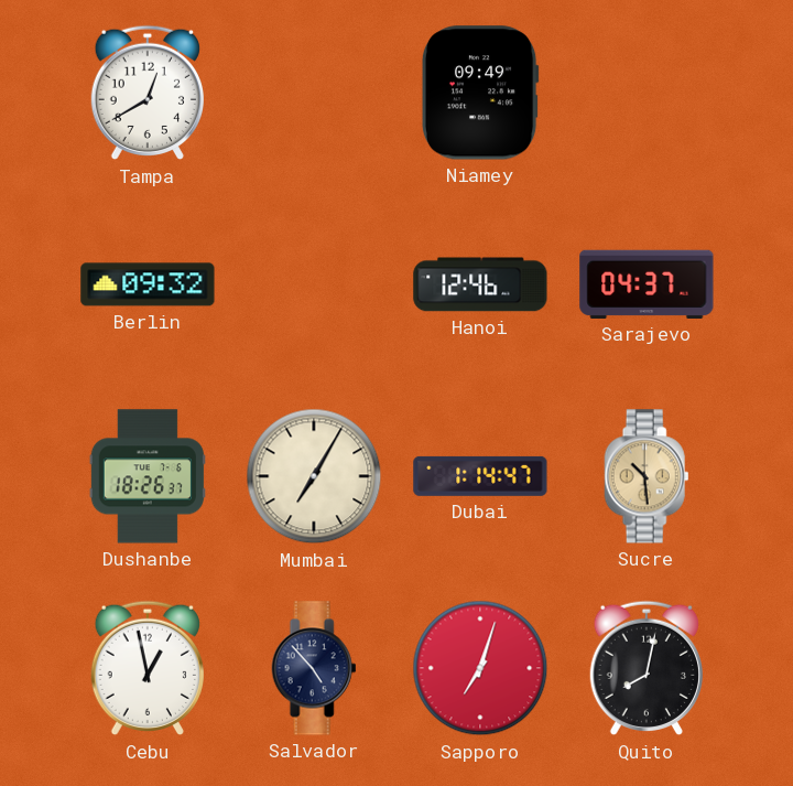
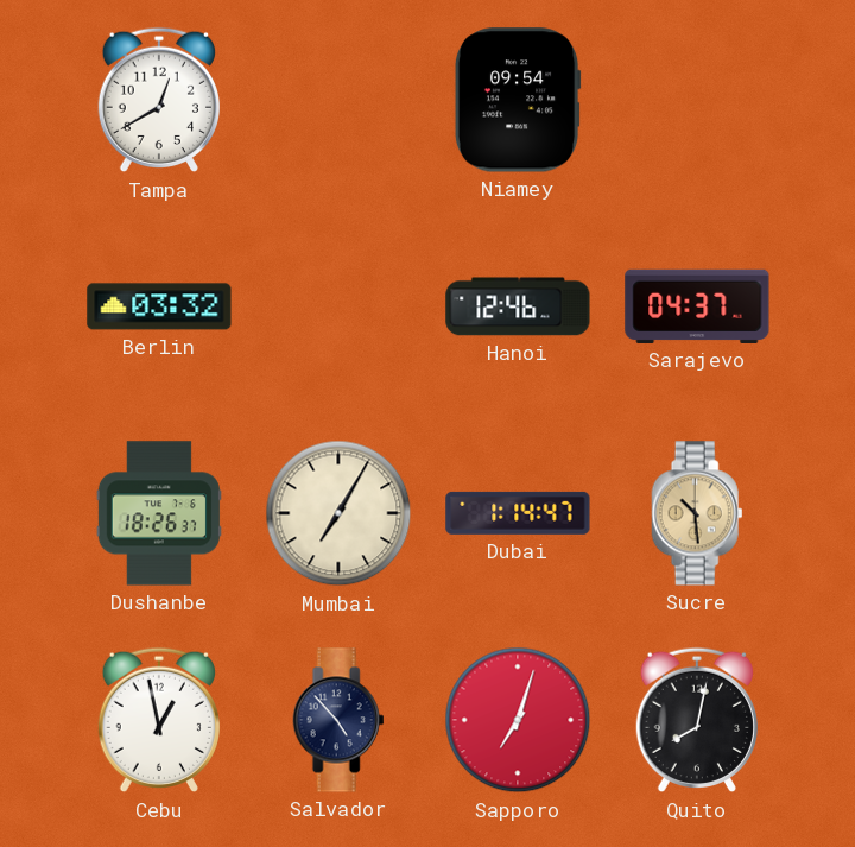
Niamey: 09:49 -> 09:54
Berlin: 09:32 -> 03:32
